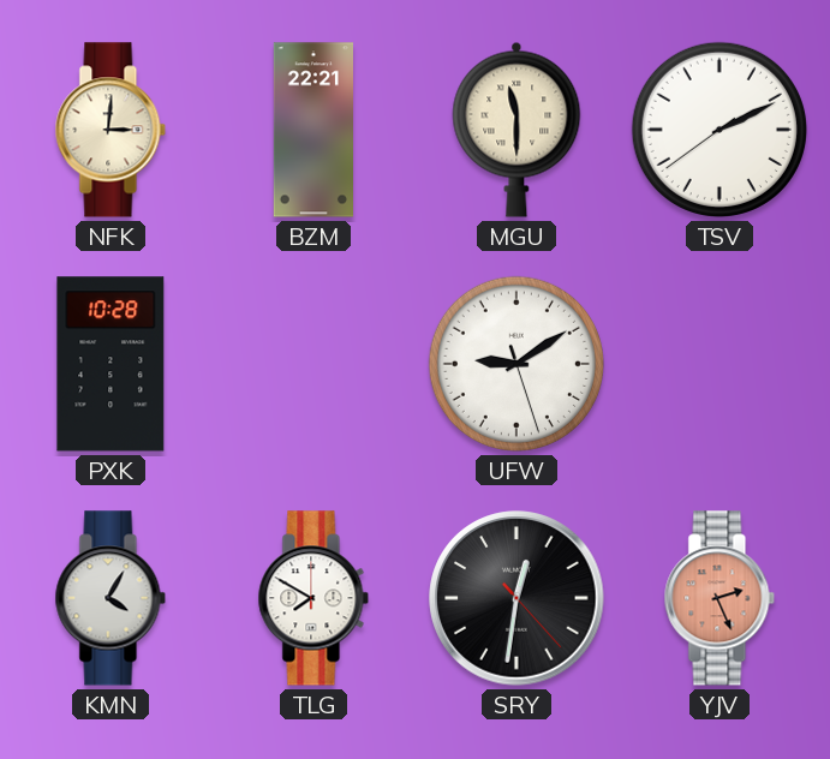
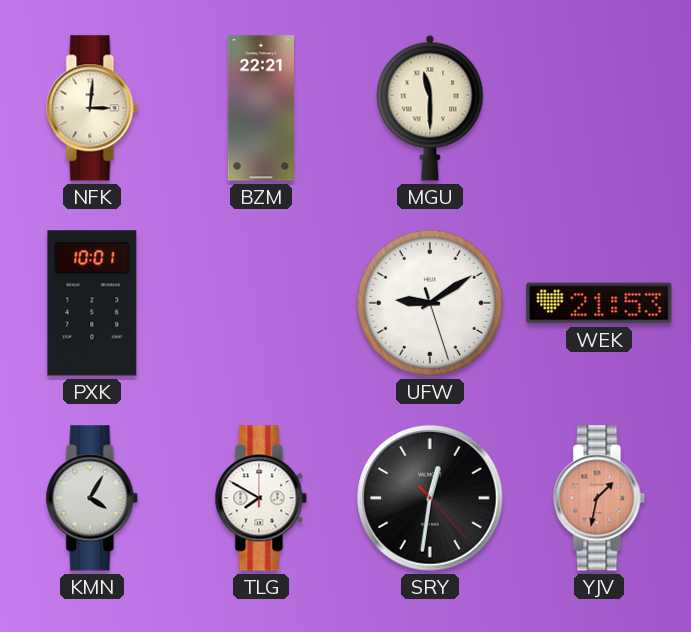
TSV: 2:10 -> none
PXK: 10:28 -> 10:01
WEK: none -> 21:53
YJV: 2:26 -> 1:32
